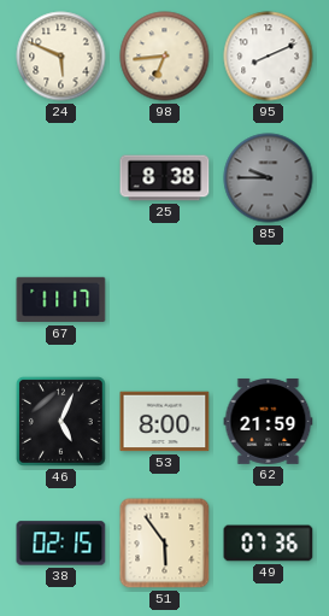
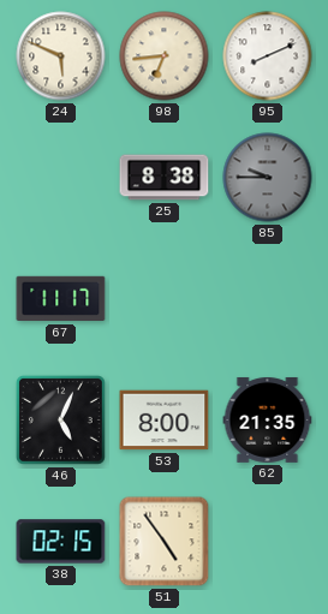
62: 21:59 -> 21:35
51: 5:54 -> 4:54
49: 07:36 -> none
